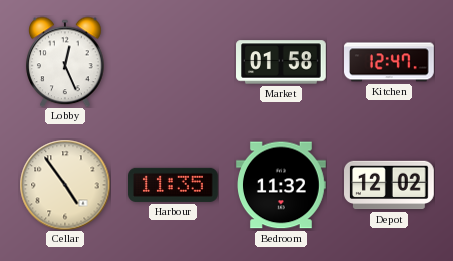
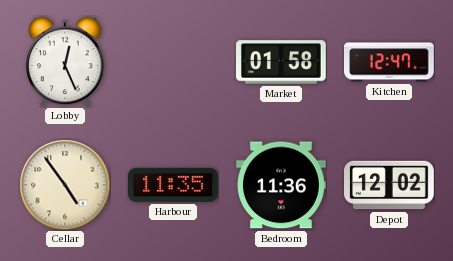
Bedroom: 11:32 -> 11:36
